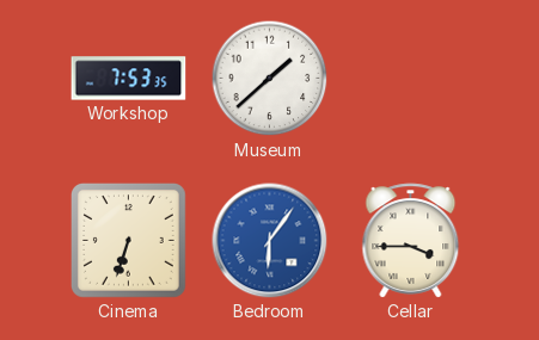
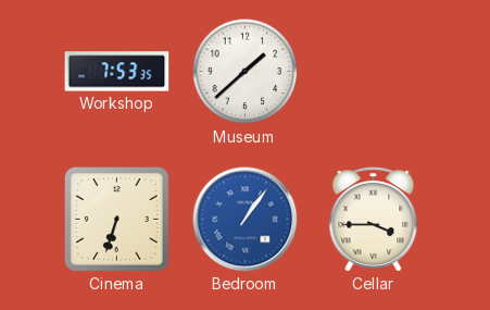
Bedroom: 6:06 -> 1:06
